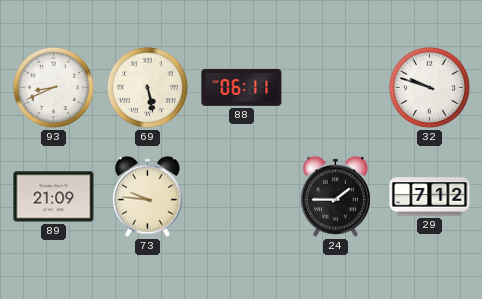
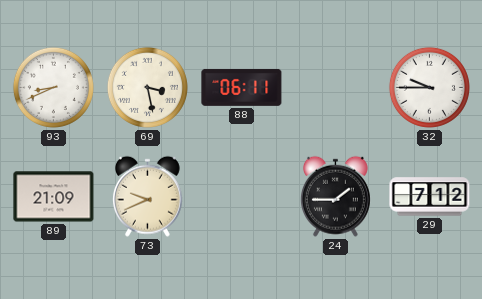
69: 5:28 -> 3:28
32: 9:48 -> 9:45
73: 9:46 -> 9:41
